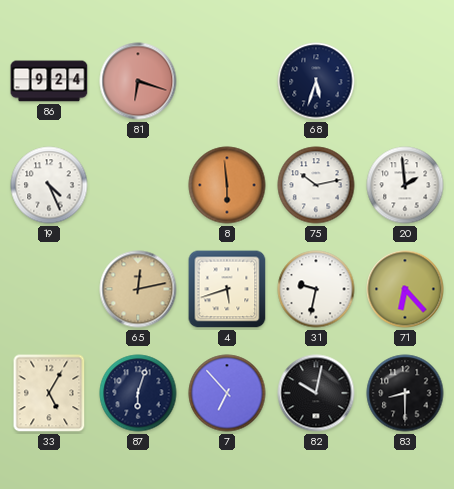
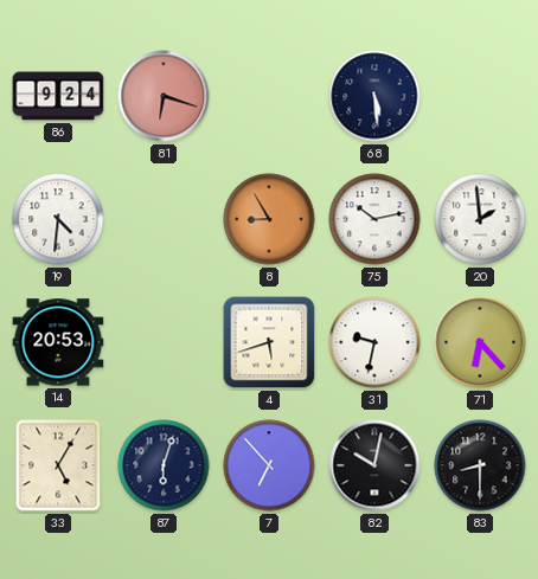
68: 5:33 -> 5:29
19: 4:26 -> 4:31
8: 5:59 -> 8:55
14: none -> 20:53
65: 12:13 -> none
